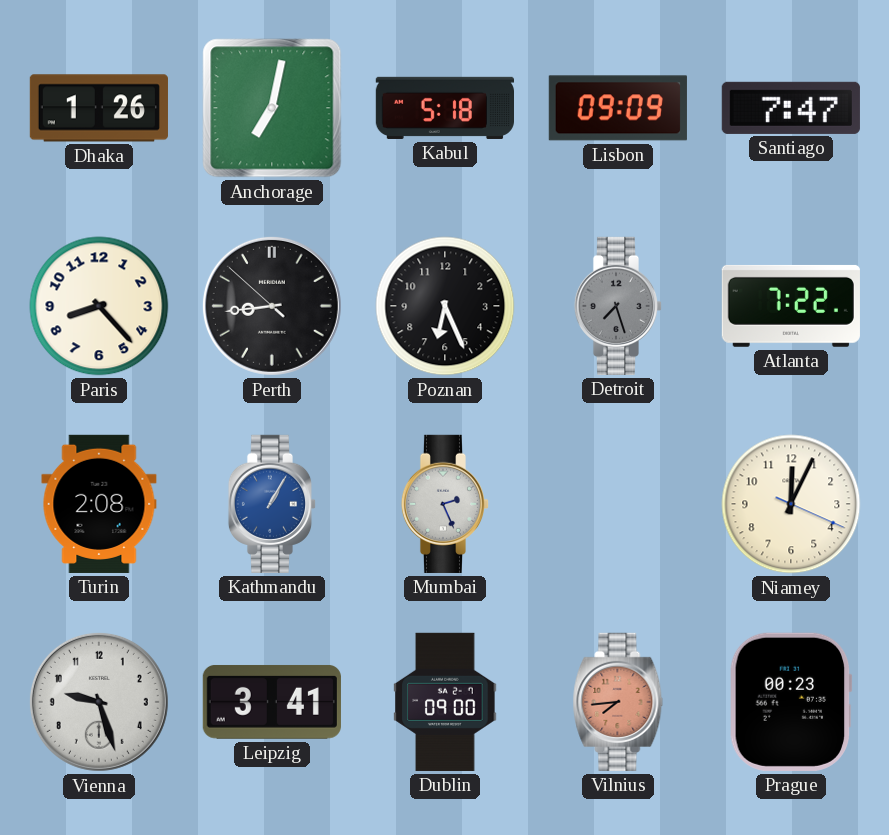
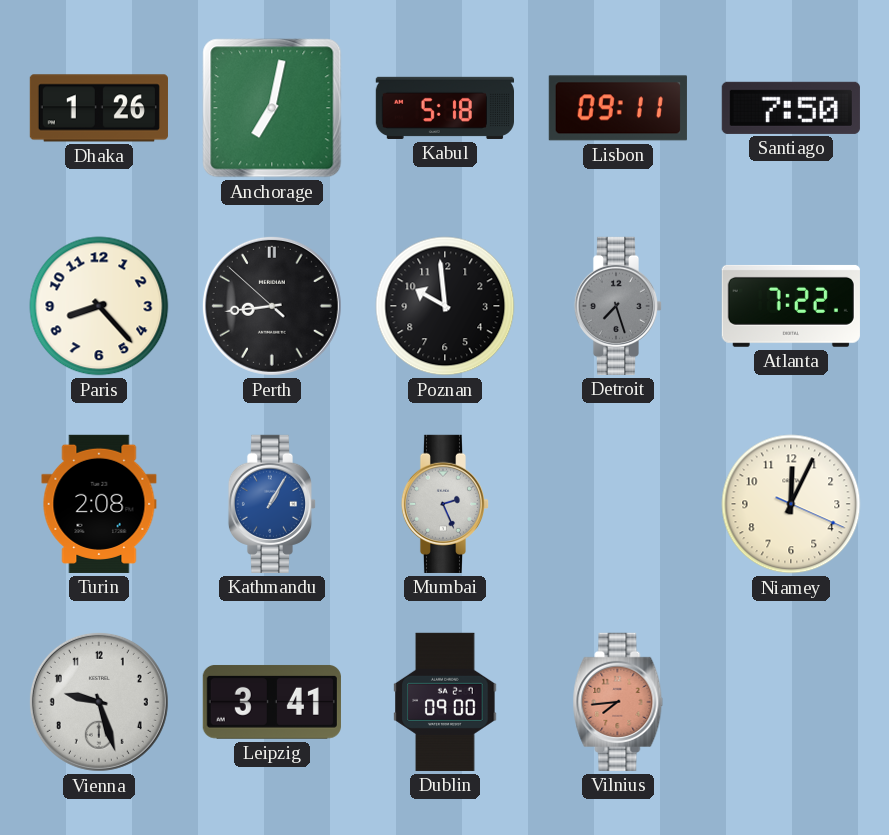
Lisbon: 09:09 -> 09:11
Santiago: 7:47 -> 7:50
Poznan: 6:26 -> 9:59
Prague: 00:23 -> none
